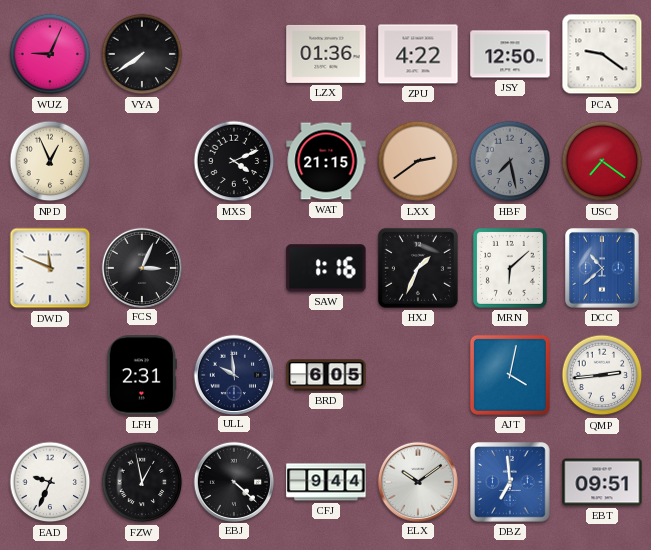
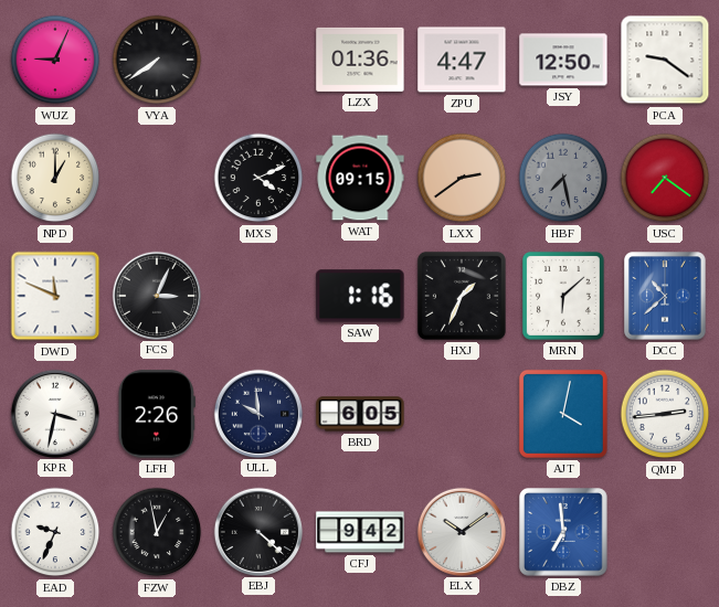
ZPU: 4:22 -> 4:47
NPD: 12:56 -> 1:00
WAT: 21:15 -> 09:15
KPR: none -> 3:32
LFH: 2:31 -> 2:26
CFJ: 9:44 -> 9:42
EBT: 09:51 -> none
